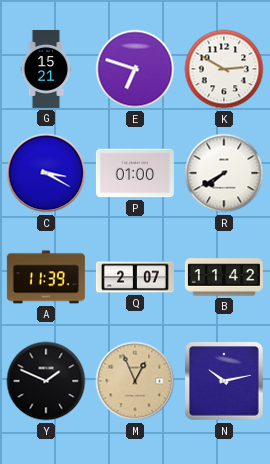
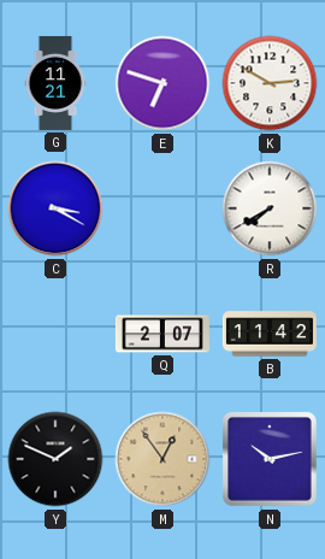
G: 15:21 -> 11:21
P: 01:00 -> none
A: 11:39 -> none
M: 12:56 -> 12:54
